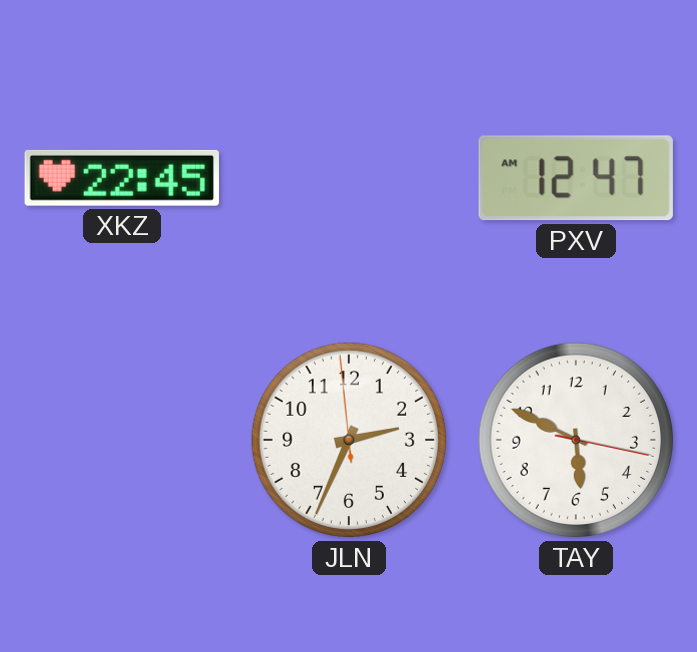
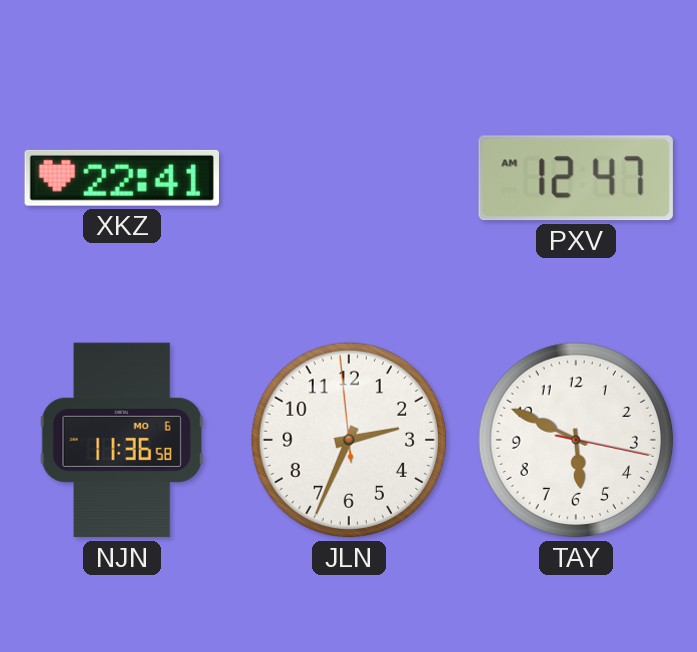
XKZ: 22:45 -> 22:41
NJN: none -> 11:36
